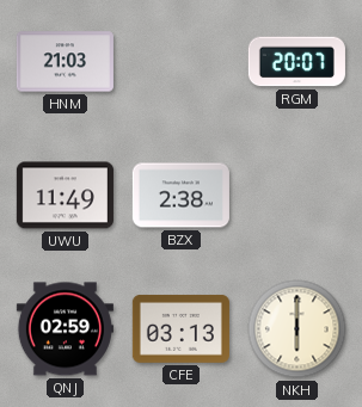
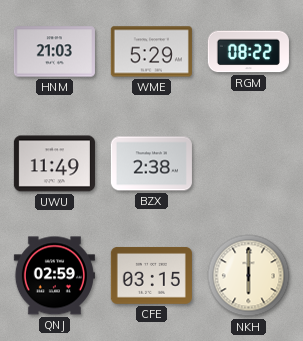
WME: none -> 5:29
RGM: 20:07 -> 08:22
CFE: 03:13 -> 03:15
